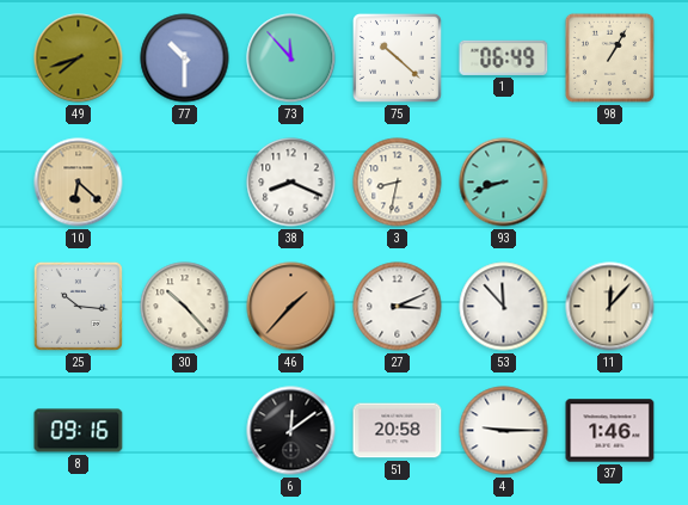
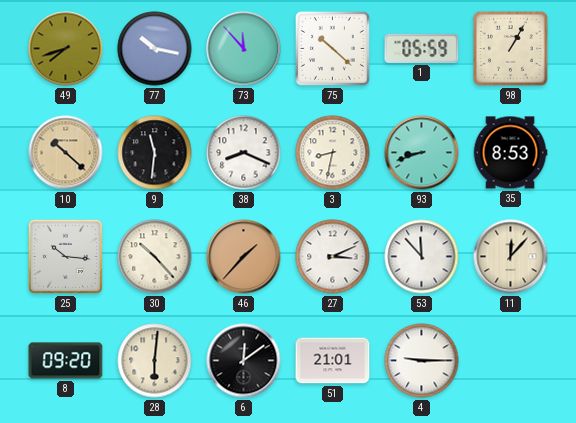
77: 10:30 -> 10:17
1: 06:49 -> 05:59
10: 6:22 -> 10:22
9: none -> 11:31
35: none -> 8:53
8: 09:16 -> 09:20
28: none -> 6:01
51: 20:58 -> 21:01
37: 1:46 -> none
